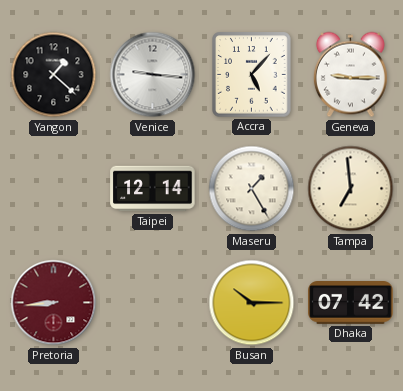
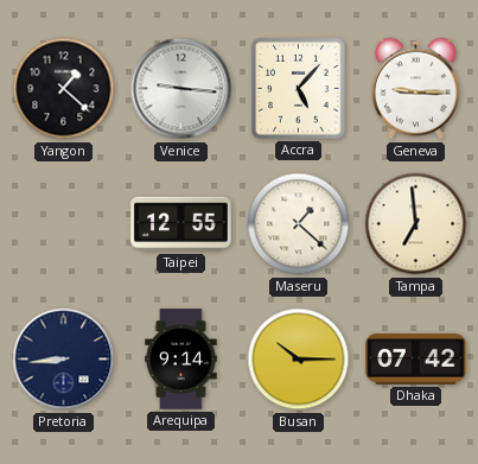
Taipei: 12:14 -> 12:55
Maseru: 1:25 -> 1:22
Pretoria dial: burgundy -> navy
Arequipa: none -> 9:14
